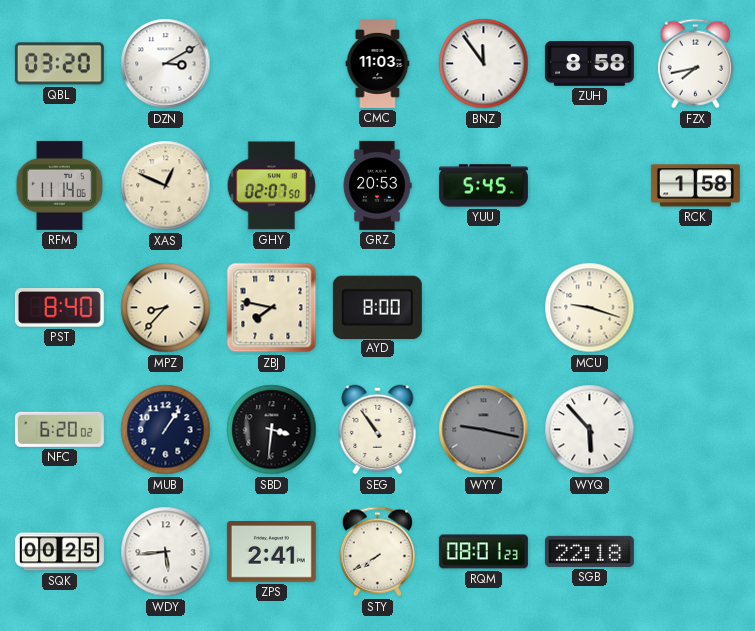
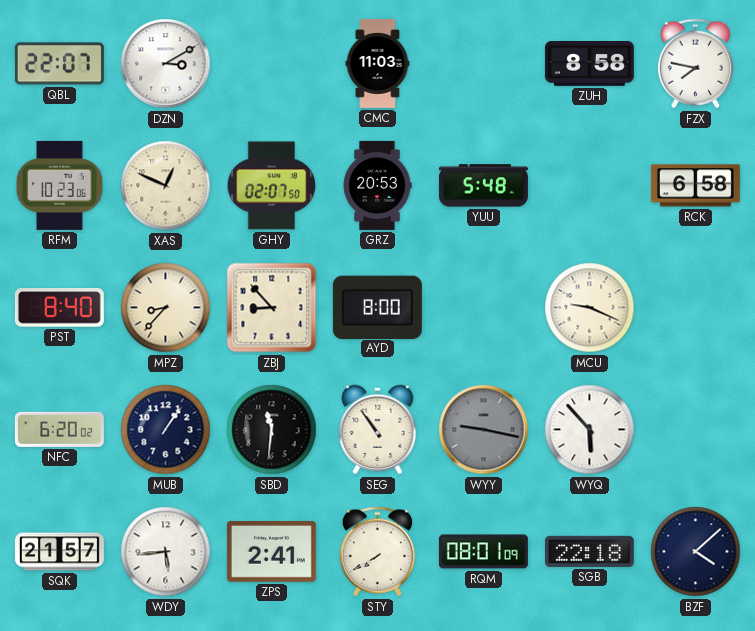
QBL: 03:20 -> 22:07
BNZ: 11:54 -> none
FZX: 7:43 -> 7:47
RFM: 11:14 -> 10:23
YUU: 5:45 -> 5:48
RCK: 1:58 -> 6:58
ZBJ: 7:47 -> 8:53
MCU: 9:18 -> 9:19
SBD: 3:31 -> 11:31
SQK: 00:25 -> 21:57
RQM: 08:01:23 -> 08:01:09
BZF: none -> 4:08
